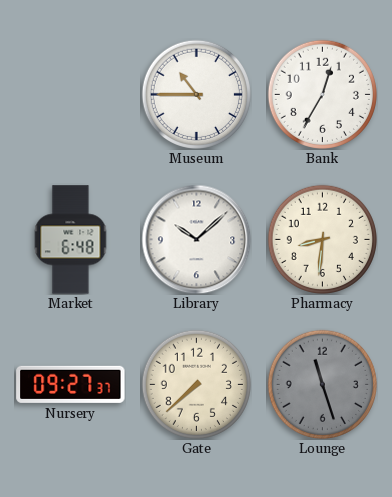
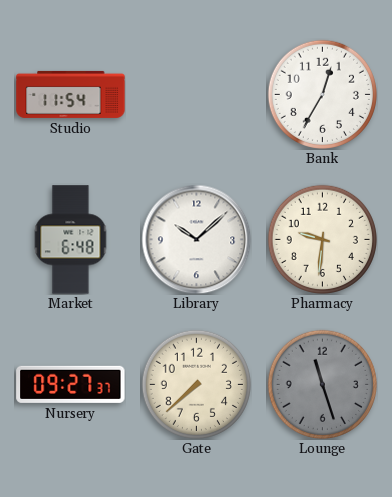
Studio: none -> 11:54
Museum: 10:45 -> none
Pharmacy: 8:31 -> 9:31
